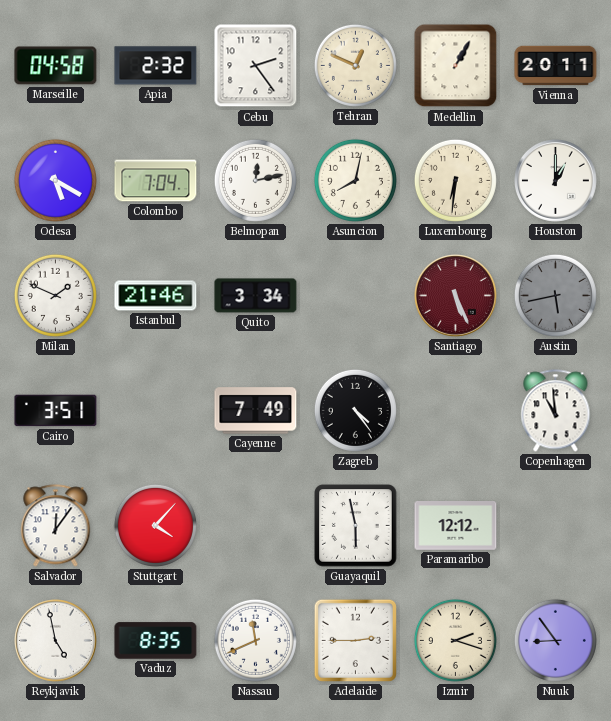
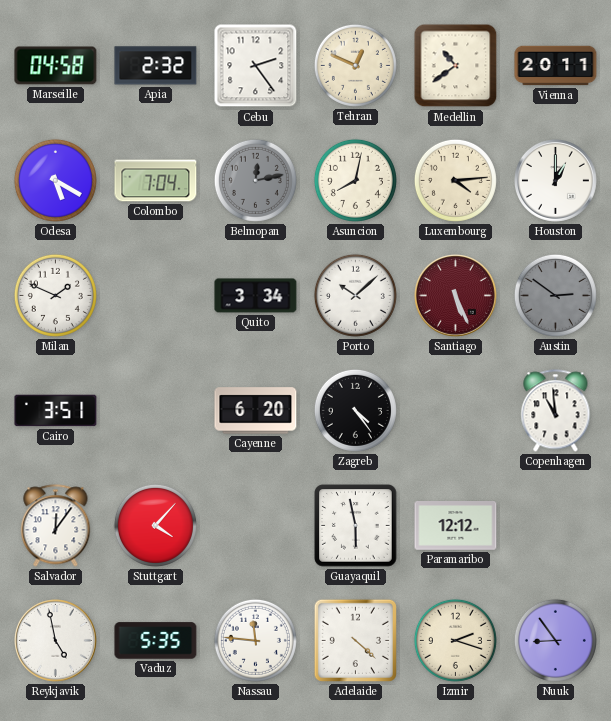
Medellin: 1:05 -> 10:39
Belmopan dial: white -> grey
Luxembourg: 6:31 -> 4:14
Istanbul: 21:46 -> none
Porto: none -> 10:08
Austin: 5:43 -> 2:51
Cayenne: 7:49 -> 6:20
Vaduz: 8:35 -> 5:35
Nassau: 11:41 -> 11:46
Adelaide: 2:45 -> 4:22
